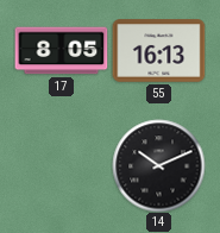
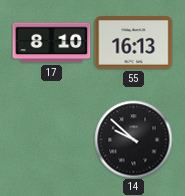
17: 8:05 -> 8:10
14: 10:11 -> 9:52
